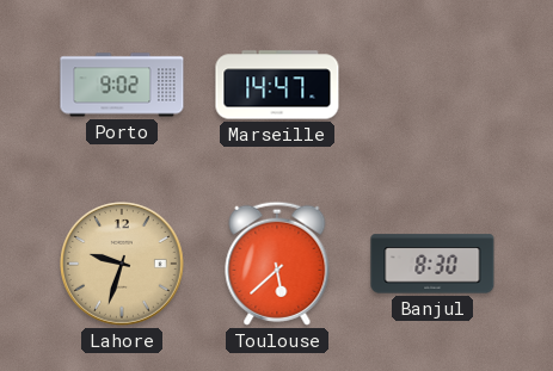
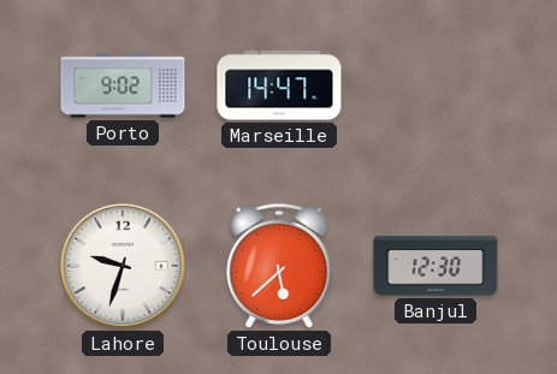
Lahore dial: champagne -> white
Banjul: 8:30 -> 12:30
